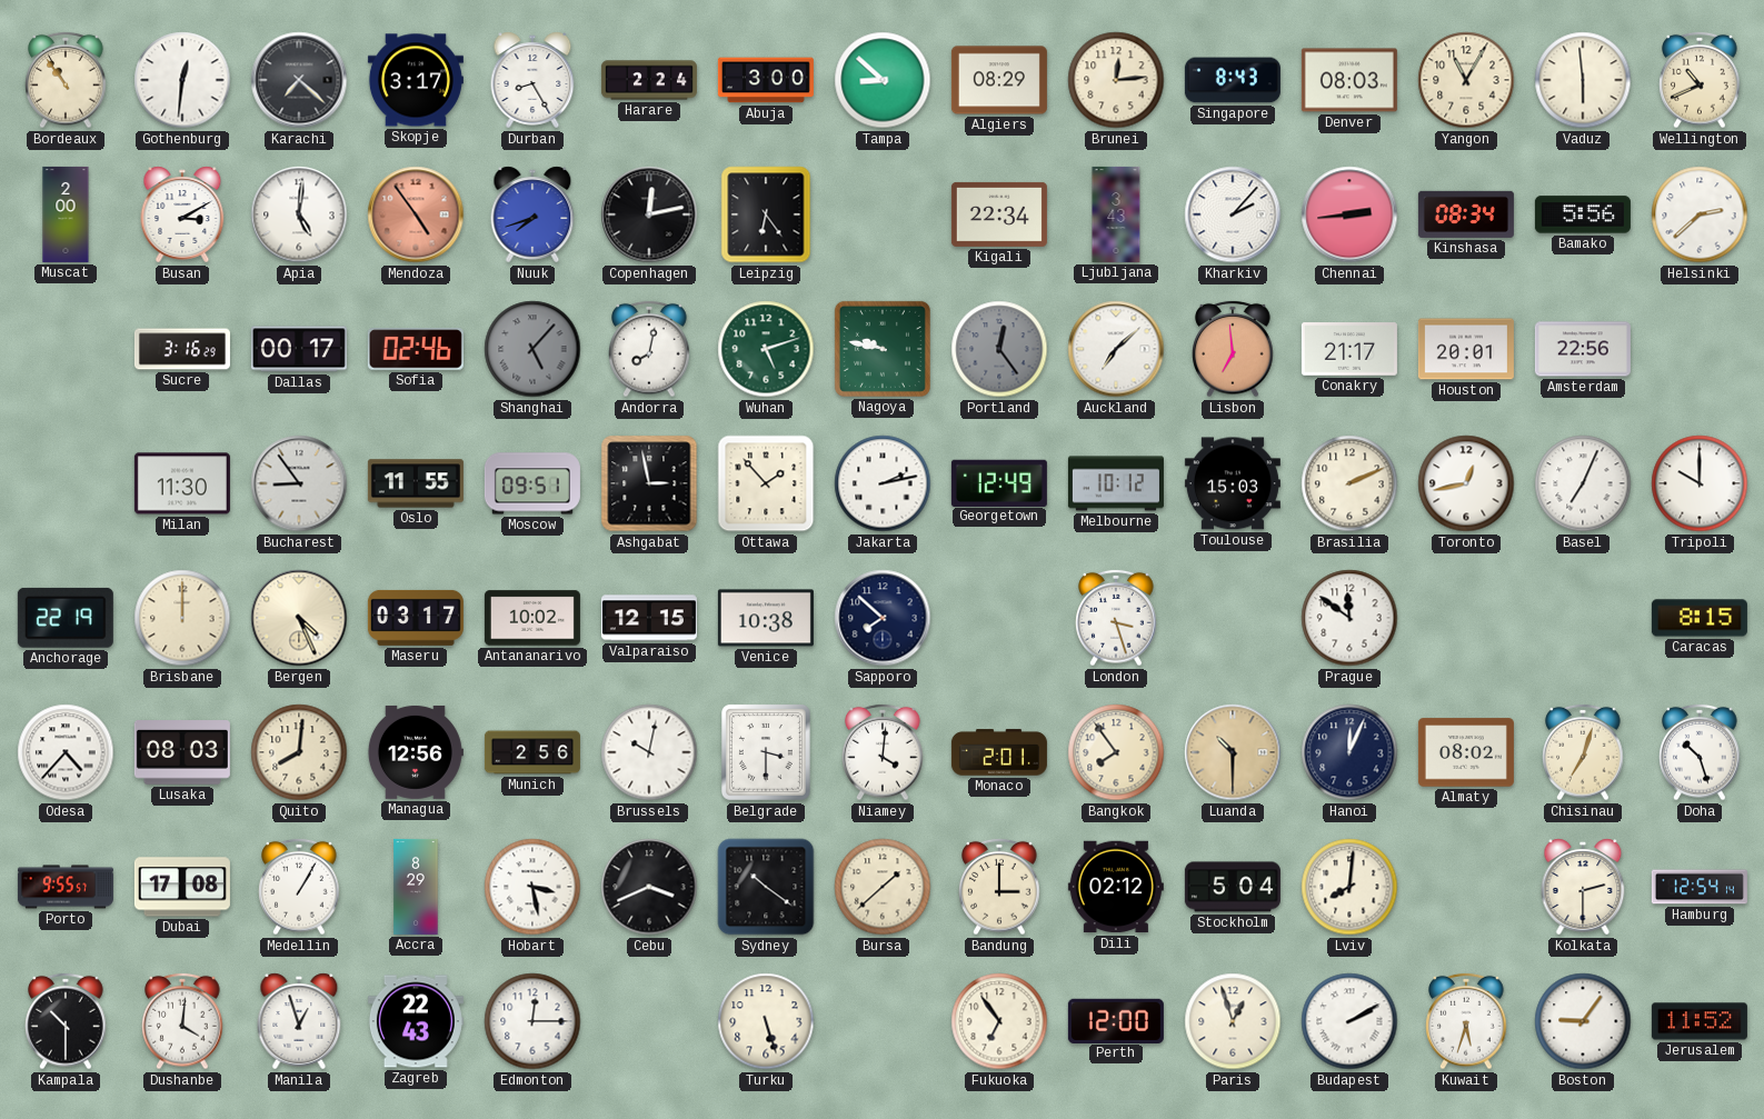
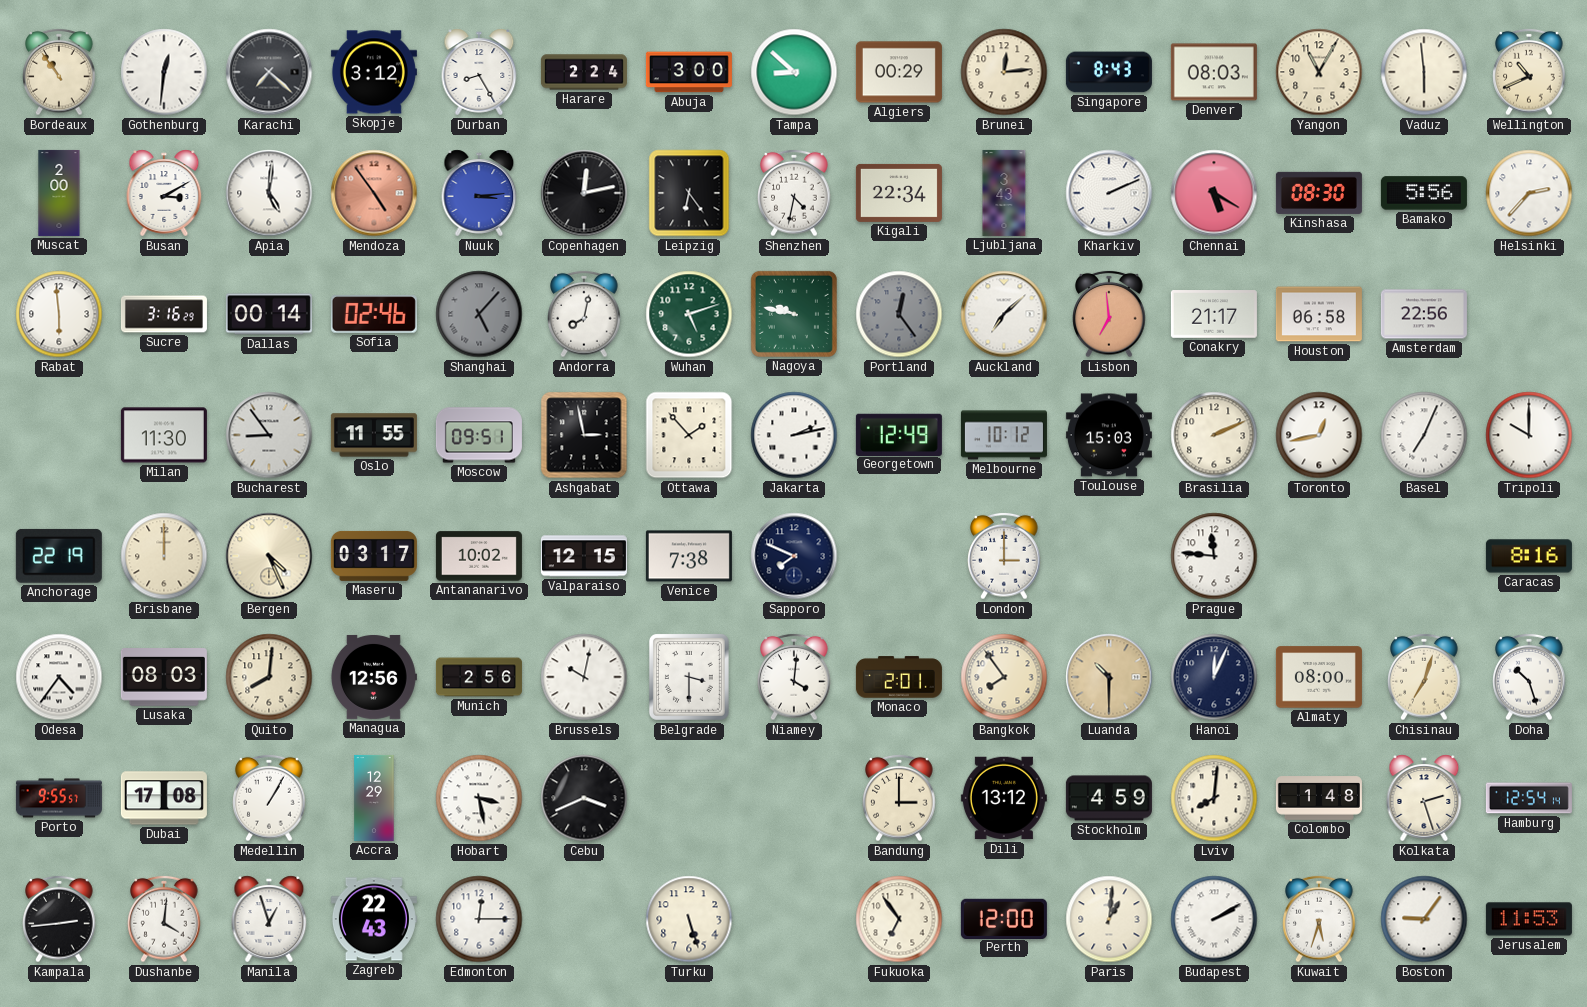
Skopje: 3:17 -> 3:12
Algiers: 08:29 -> 00:29
Nuuk: 7:42 -> 3:14
Shenzhen: none -> 4:32
Kharkiv: 2:07 -> 2:11
Chennai: 2:44 -> 5:20
Kinshasa: 08:34 -> 08:30
Helsinki: 2:38 -> 2:37
Rabat: none -> 5:59
Dallas: 00:17 -> 00:14
Houston: 20:01 -> 06:58
Venice: 10:38 -> 7:38
Sapporo: 7:52 -> 7:49
London: 3:27 -> 3:00
Prague: 11:51 -> 11:46
Caracas: 8:15 -> 8:16
Odesa: 4:37 -> 4:36
Almaty: 08:02 -> 08:00
Accra: 8:29 -> 12:29
Sydney: 10:21 -> none
Bursa: 1:38 -> none
Dili: 02:12 -> 13:12
Stockholm: 5:04 -> 4:59
Colombo: none -> 1:48
Kolkata: 2:30 -> 2:27
Kampala: 10:30 -> 2:44
Paris: 12:57 -> 1:01
Jerusalem: 11:52 -> 11:53
